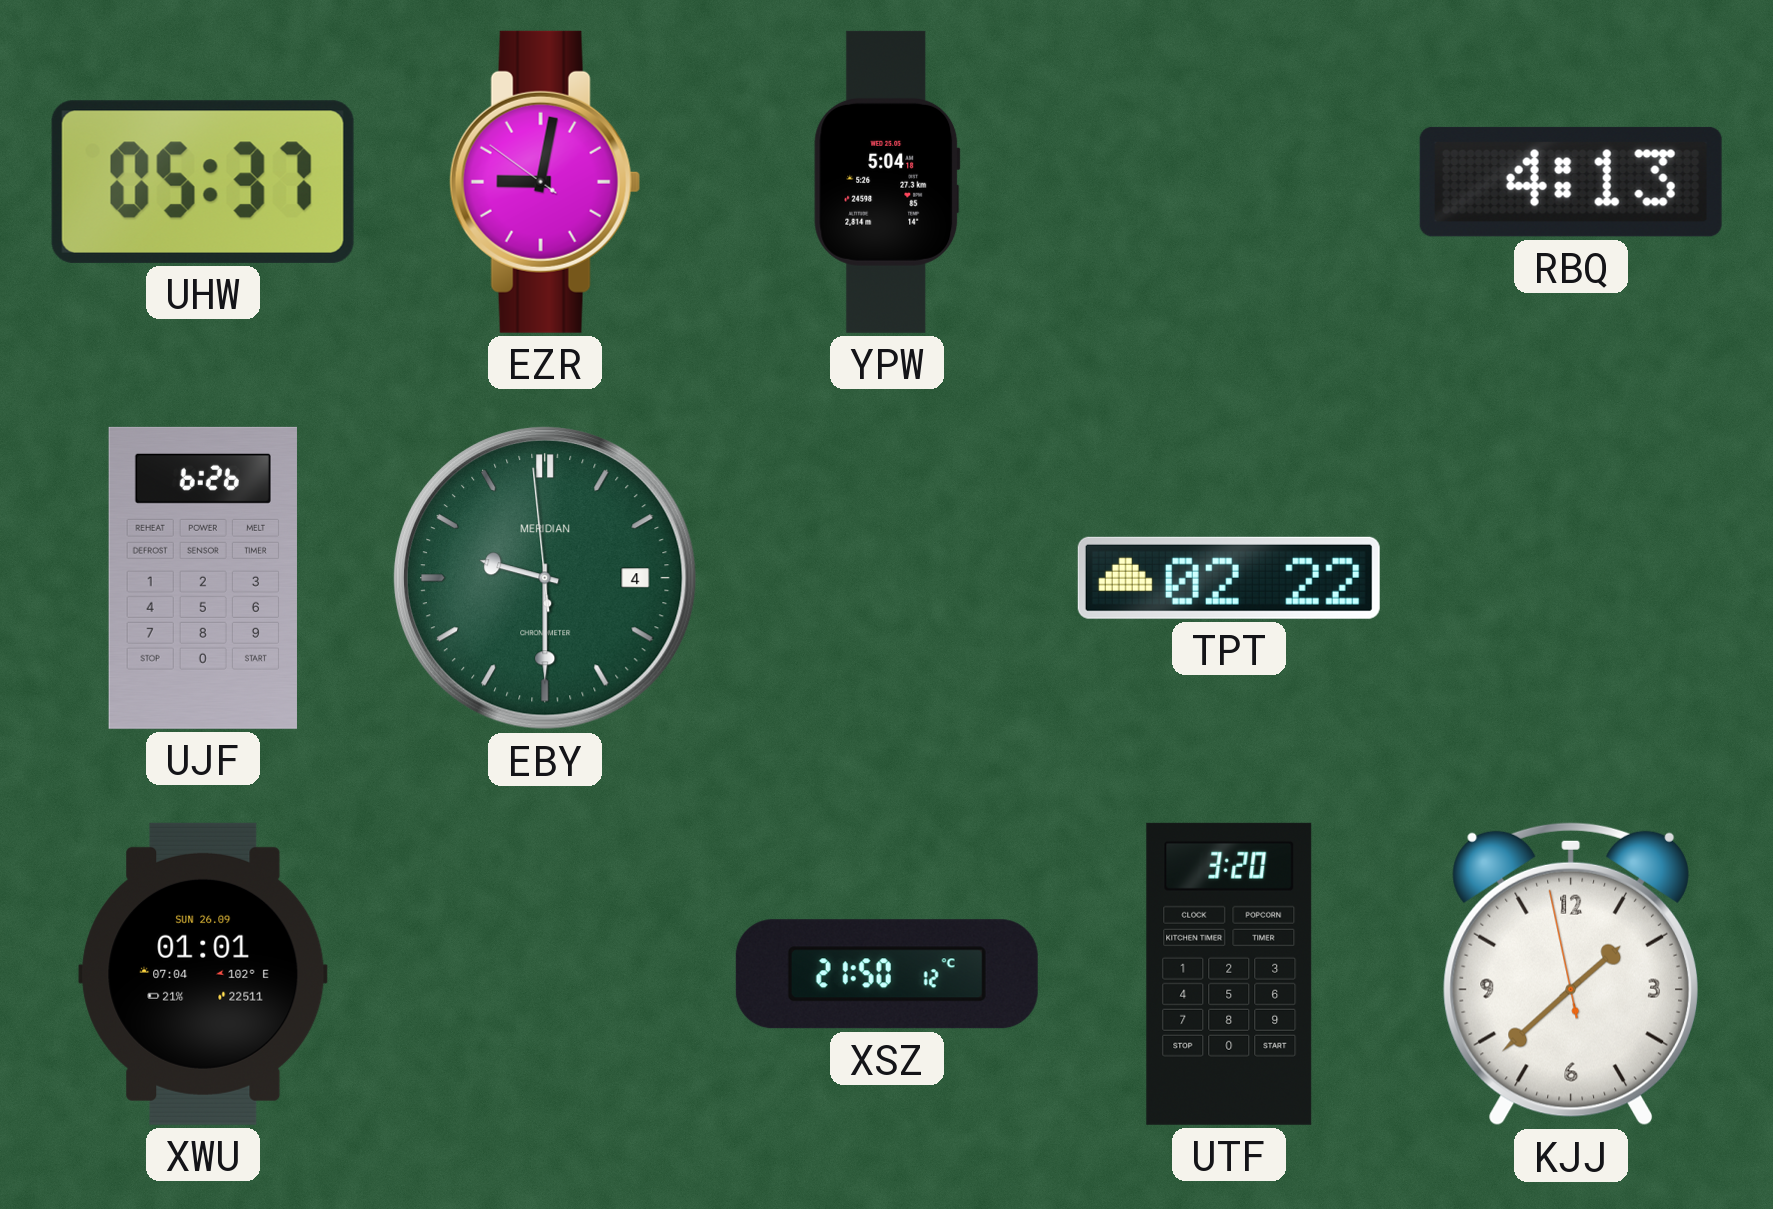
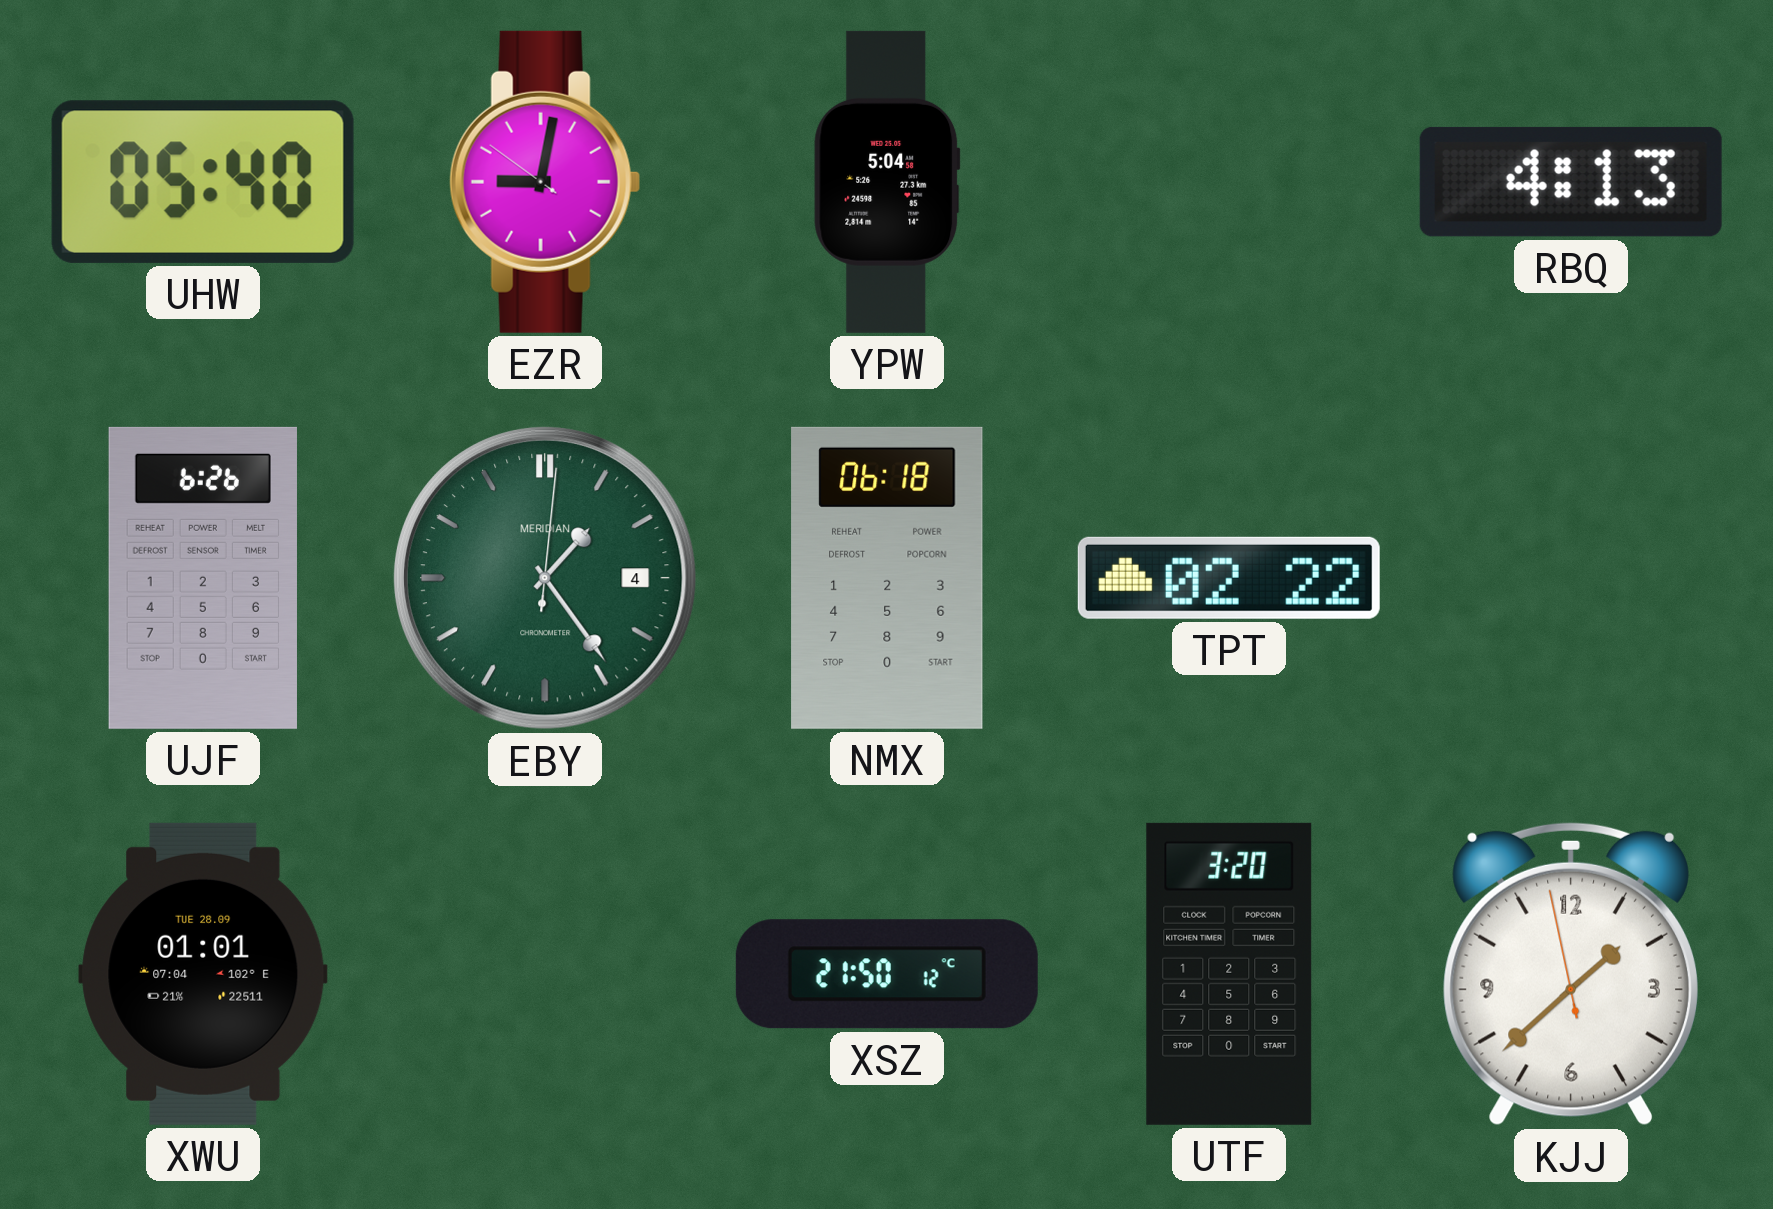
UHW: 05:37 -> 05:40
YPW: 5:04:18 -> 5:04:58
EBY: 9:29 -> 1:24
NMX: none -> 06:18
XWU date: SUN 26.09 -> TUE 28.09
